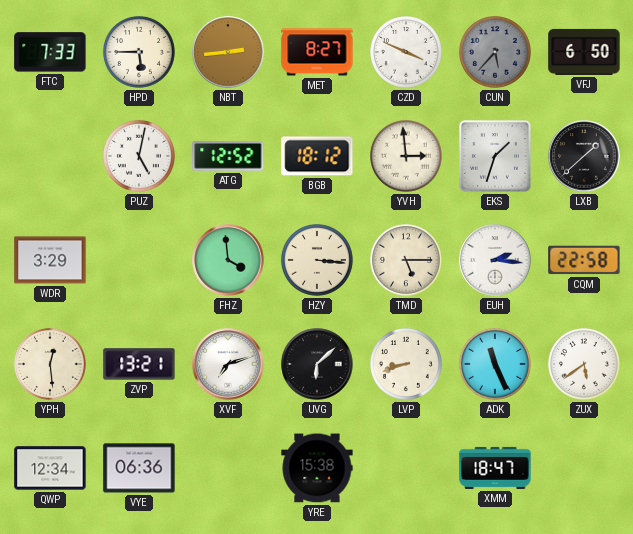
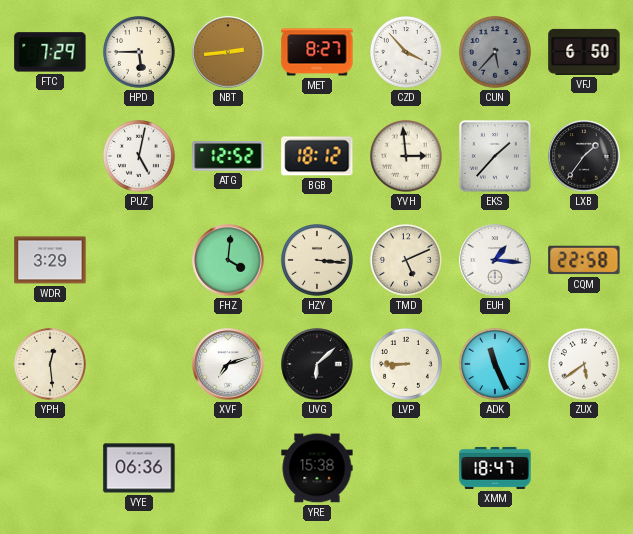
FTC: 7:33 -> 7:29
CZD: 3:49 -> 3:53
EKS: 1:33 -> 1:37
LXB: 1:38 -> 1:36
FHZ: 3:59 -> 4:01
TMD: 5:15 -> 5:11
EUH: 2:16 -> 1:16
ZVP: 13:21 -> none
LVP: 8:42 -> 8:45
QWP: 12:34 -> none
